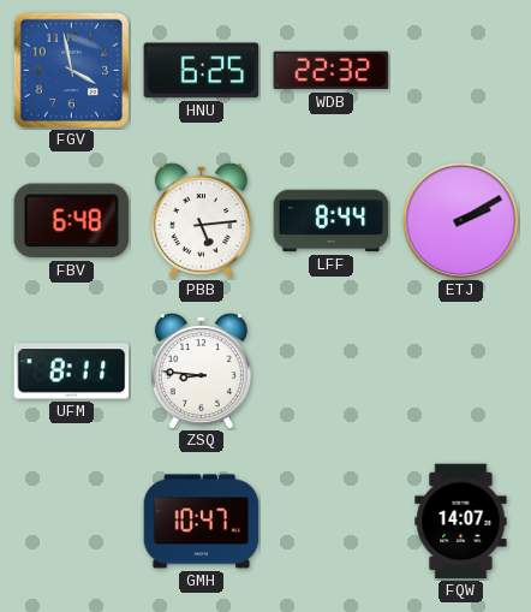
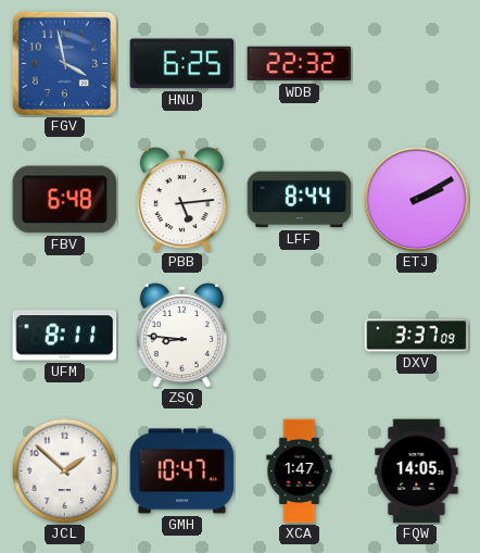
DXV: none -> 3:37
JCL: none -> 1:52
XCA: none -> 1:47
FQW: 14:07 -> 14:05
